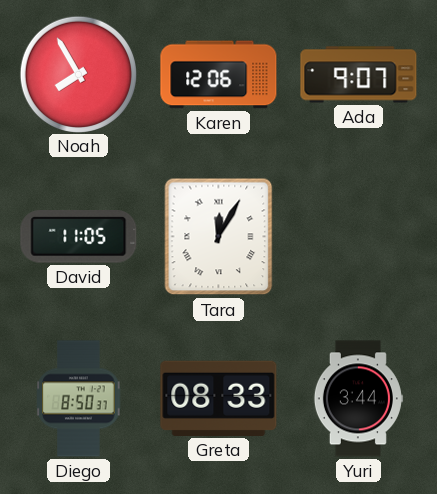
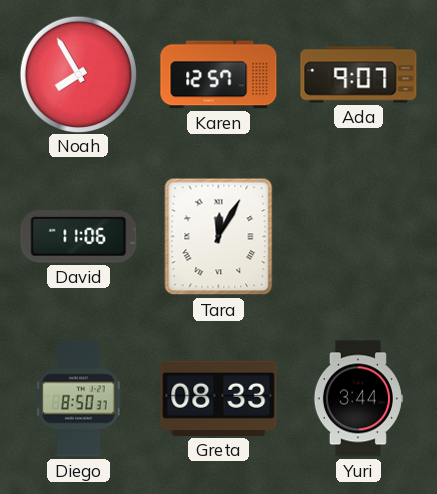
Karen: 12:06 -> 12:57
David: 11:05 -> 11:06
